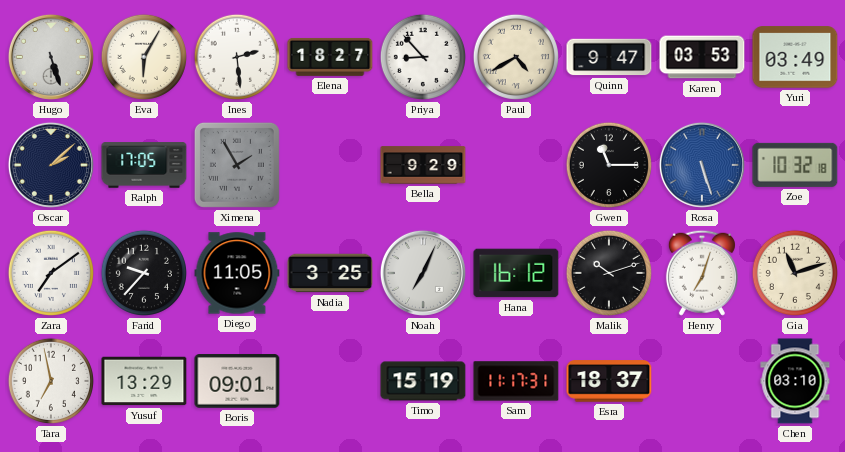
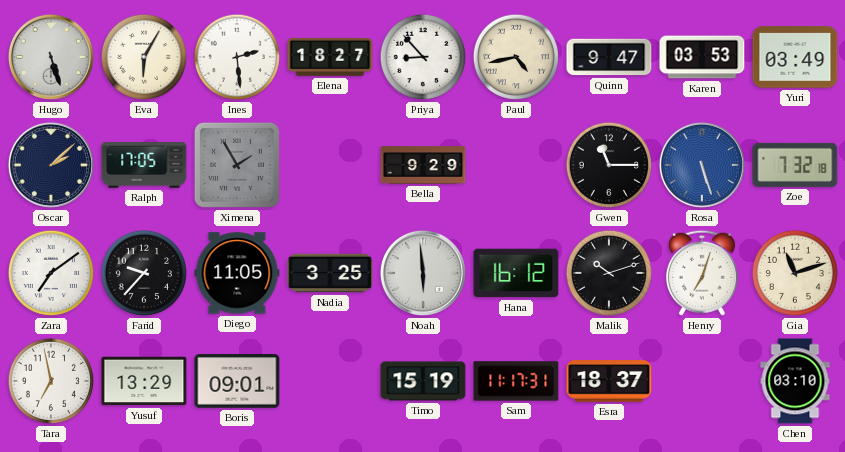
Paul: 4:40 -> 4:43
Zoe: 10:32 -> 7:32
Noah: 7:04 -> 5:59
